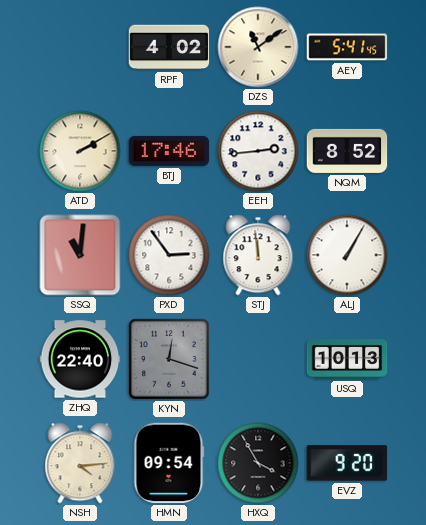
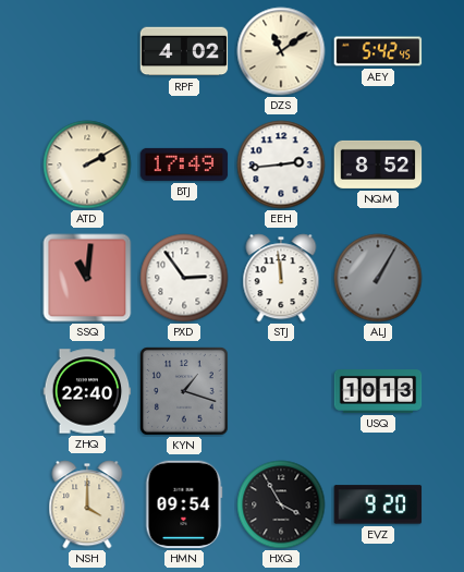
AEY: 5:41 -> 5:42
BTJ: 17:46 -> 17:49
ALJ dial: white -> grey
KYN: 12:18 -> 1:18
NSH: 4:14 -> 4:00
